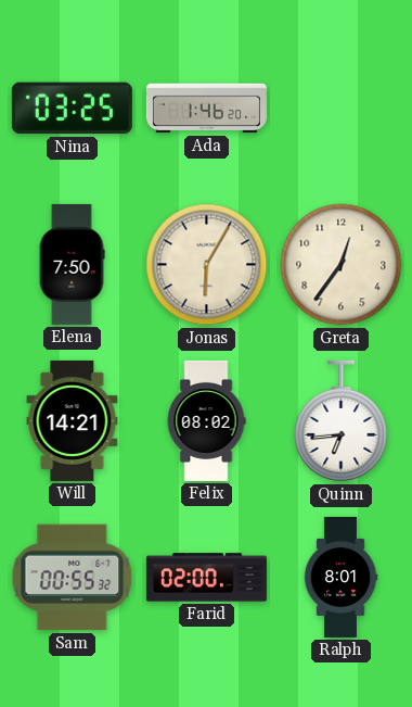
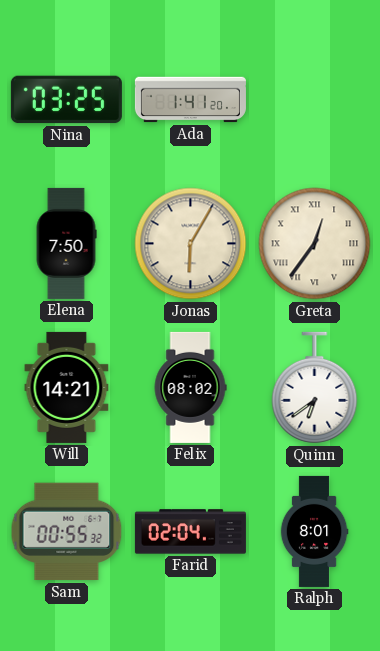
Ada: 1:46 -> 1:41
Greta numerals: Arabic -> Roman
Quinn: 6:44 -> 6:39
Farid: 02:00 -> 02:04
